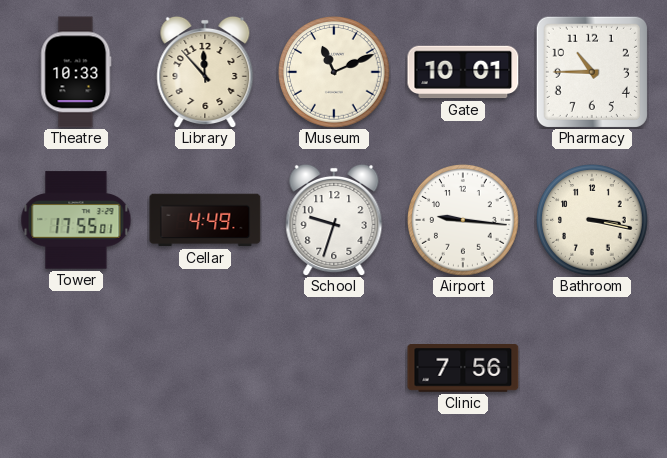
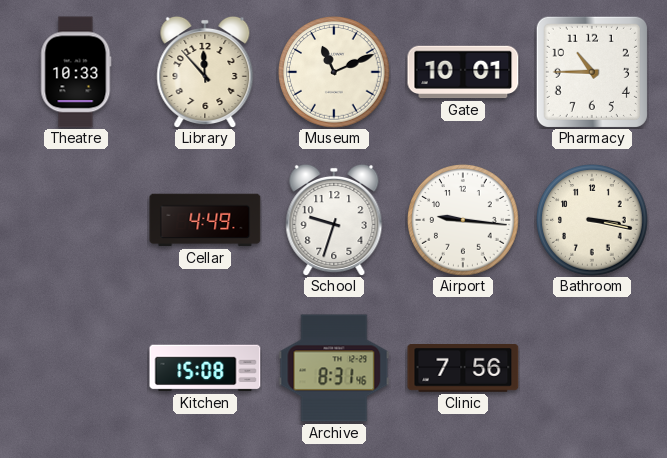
Tower: 17:55 -> none
Kitchen: none -> 15:08
Archive: none -> 8:31
